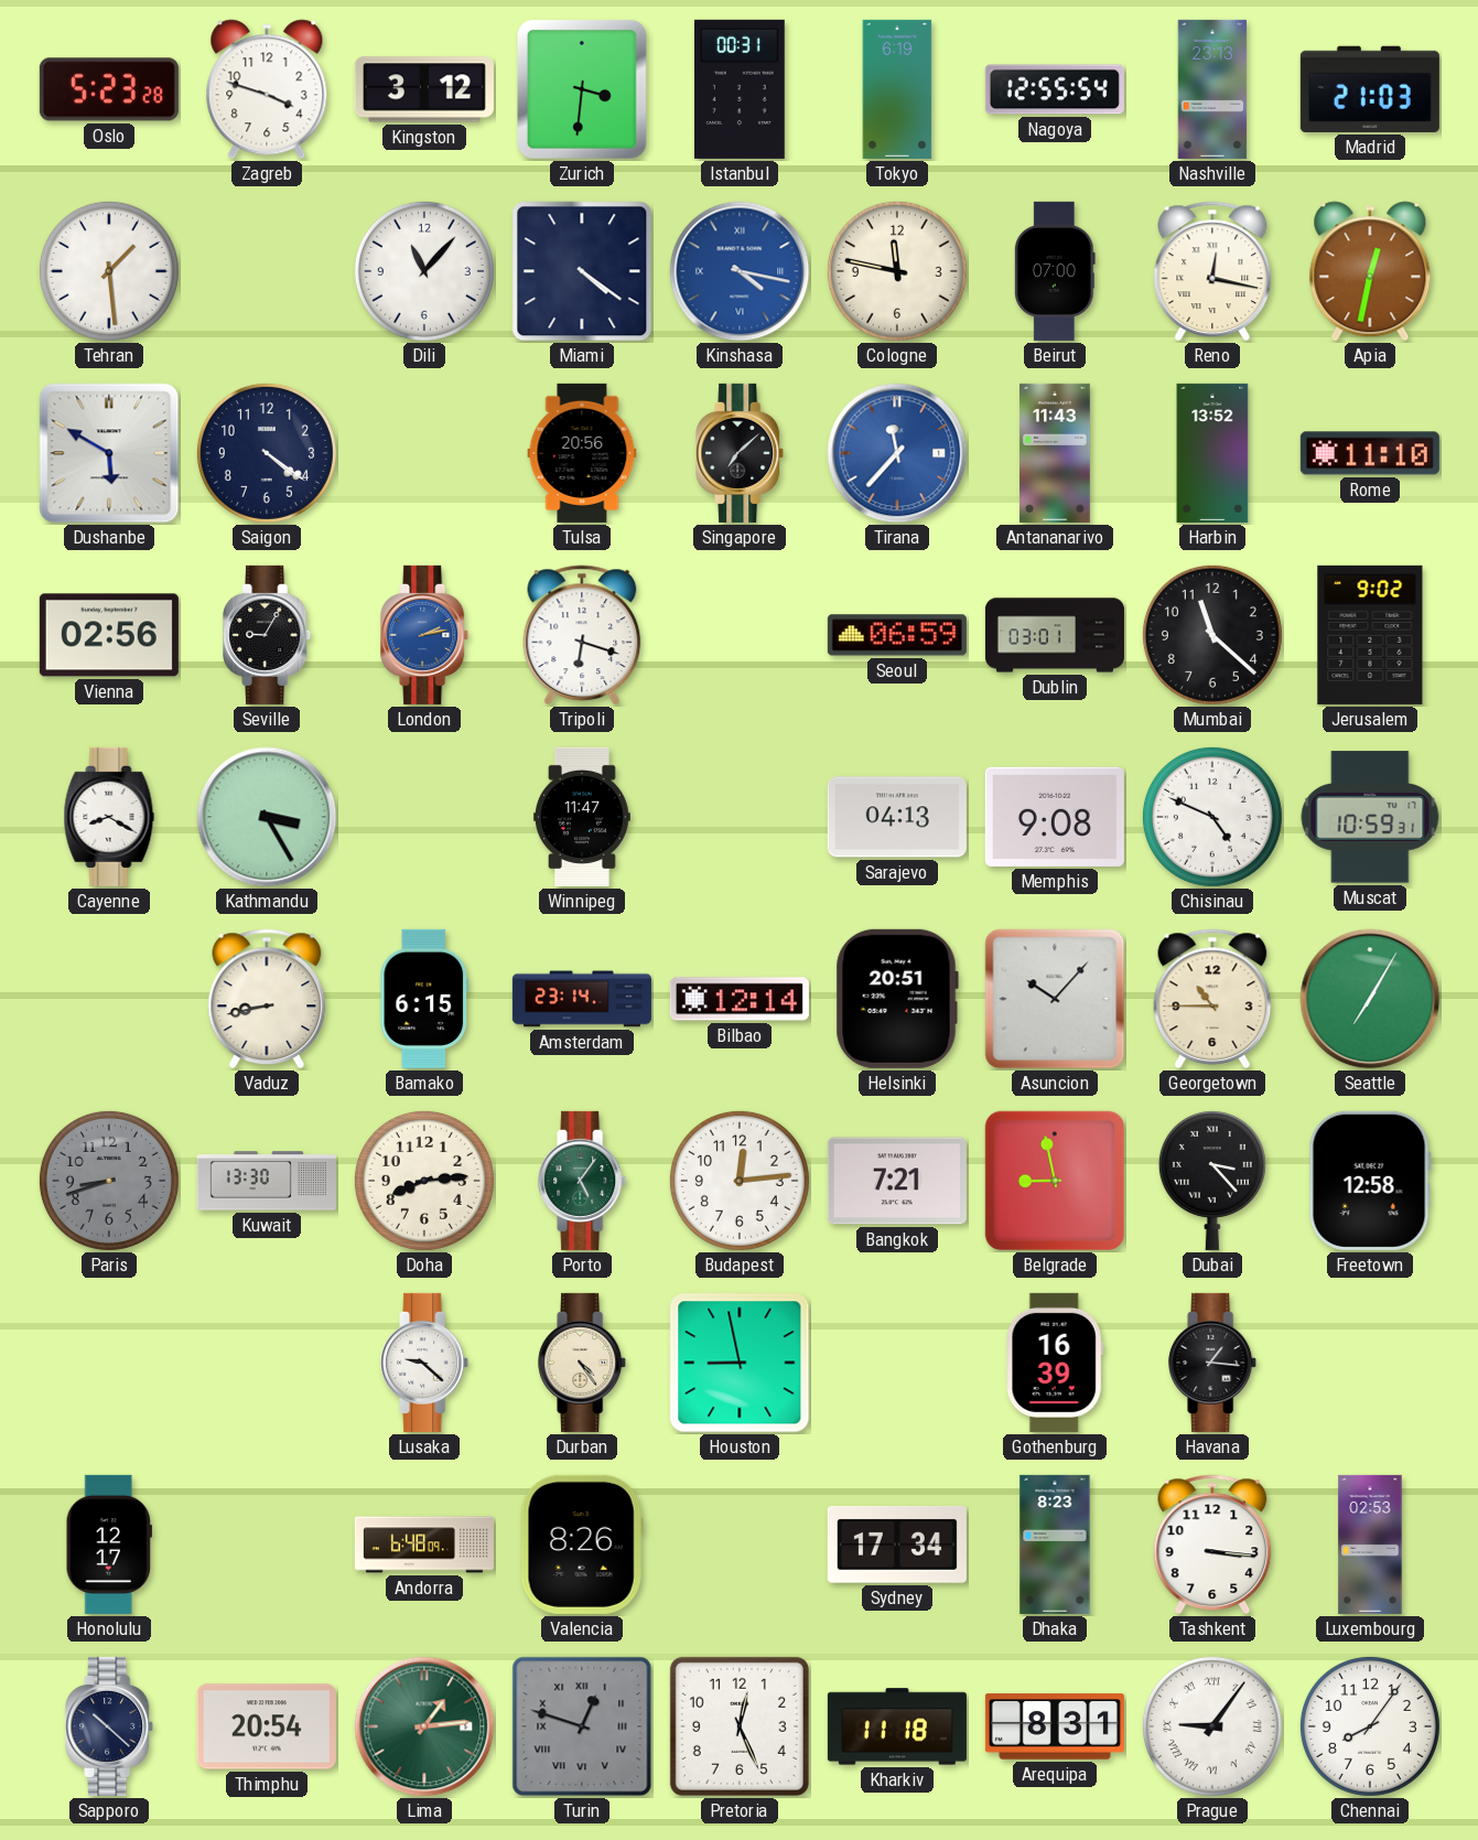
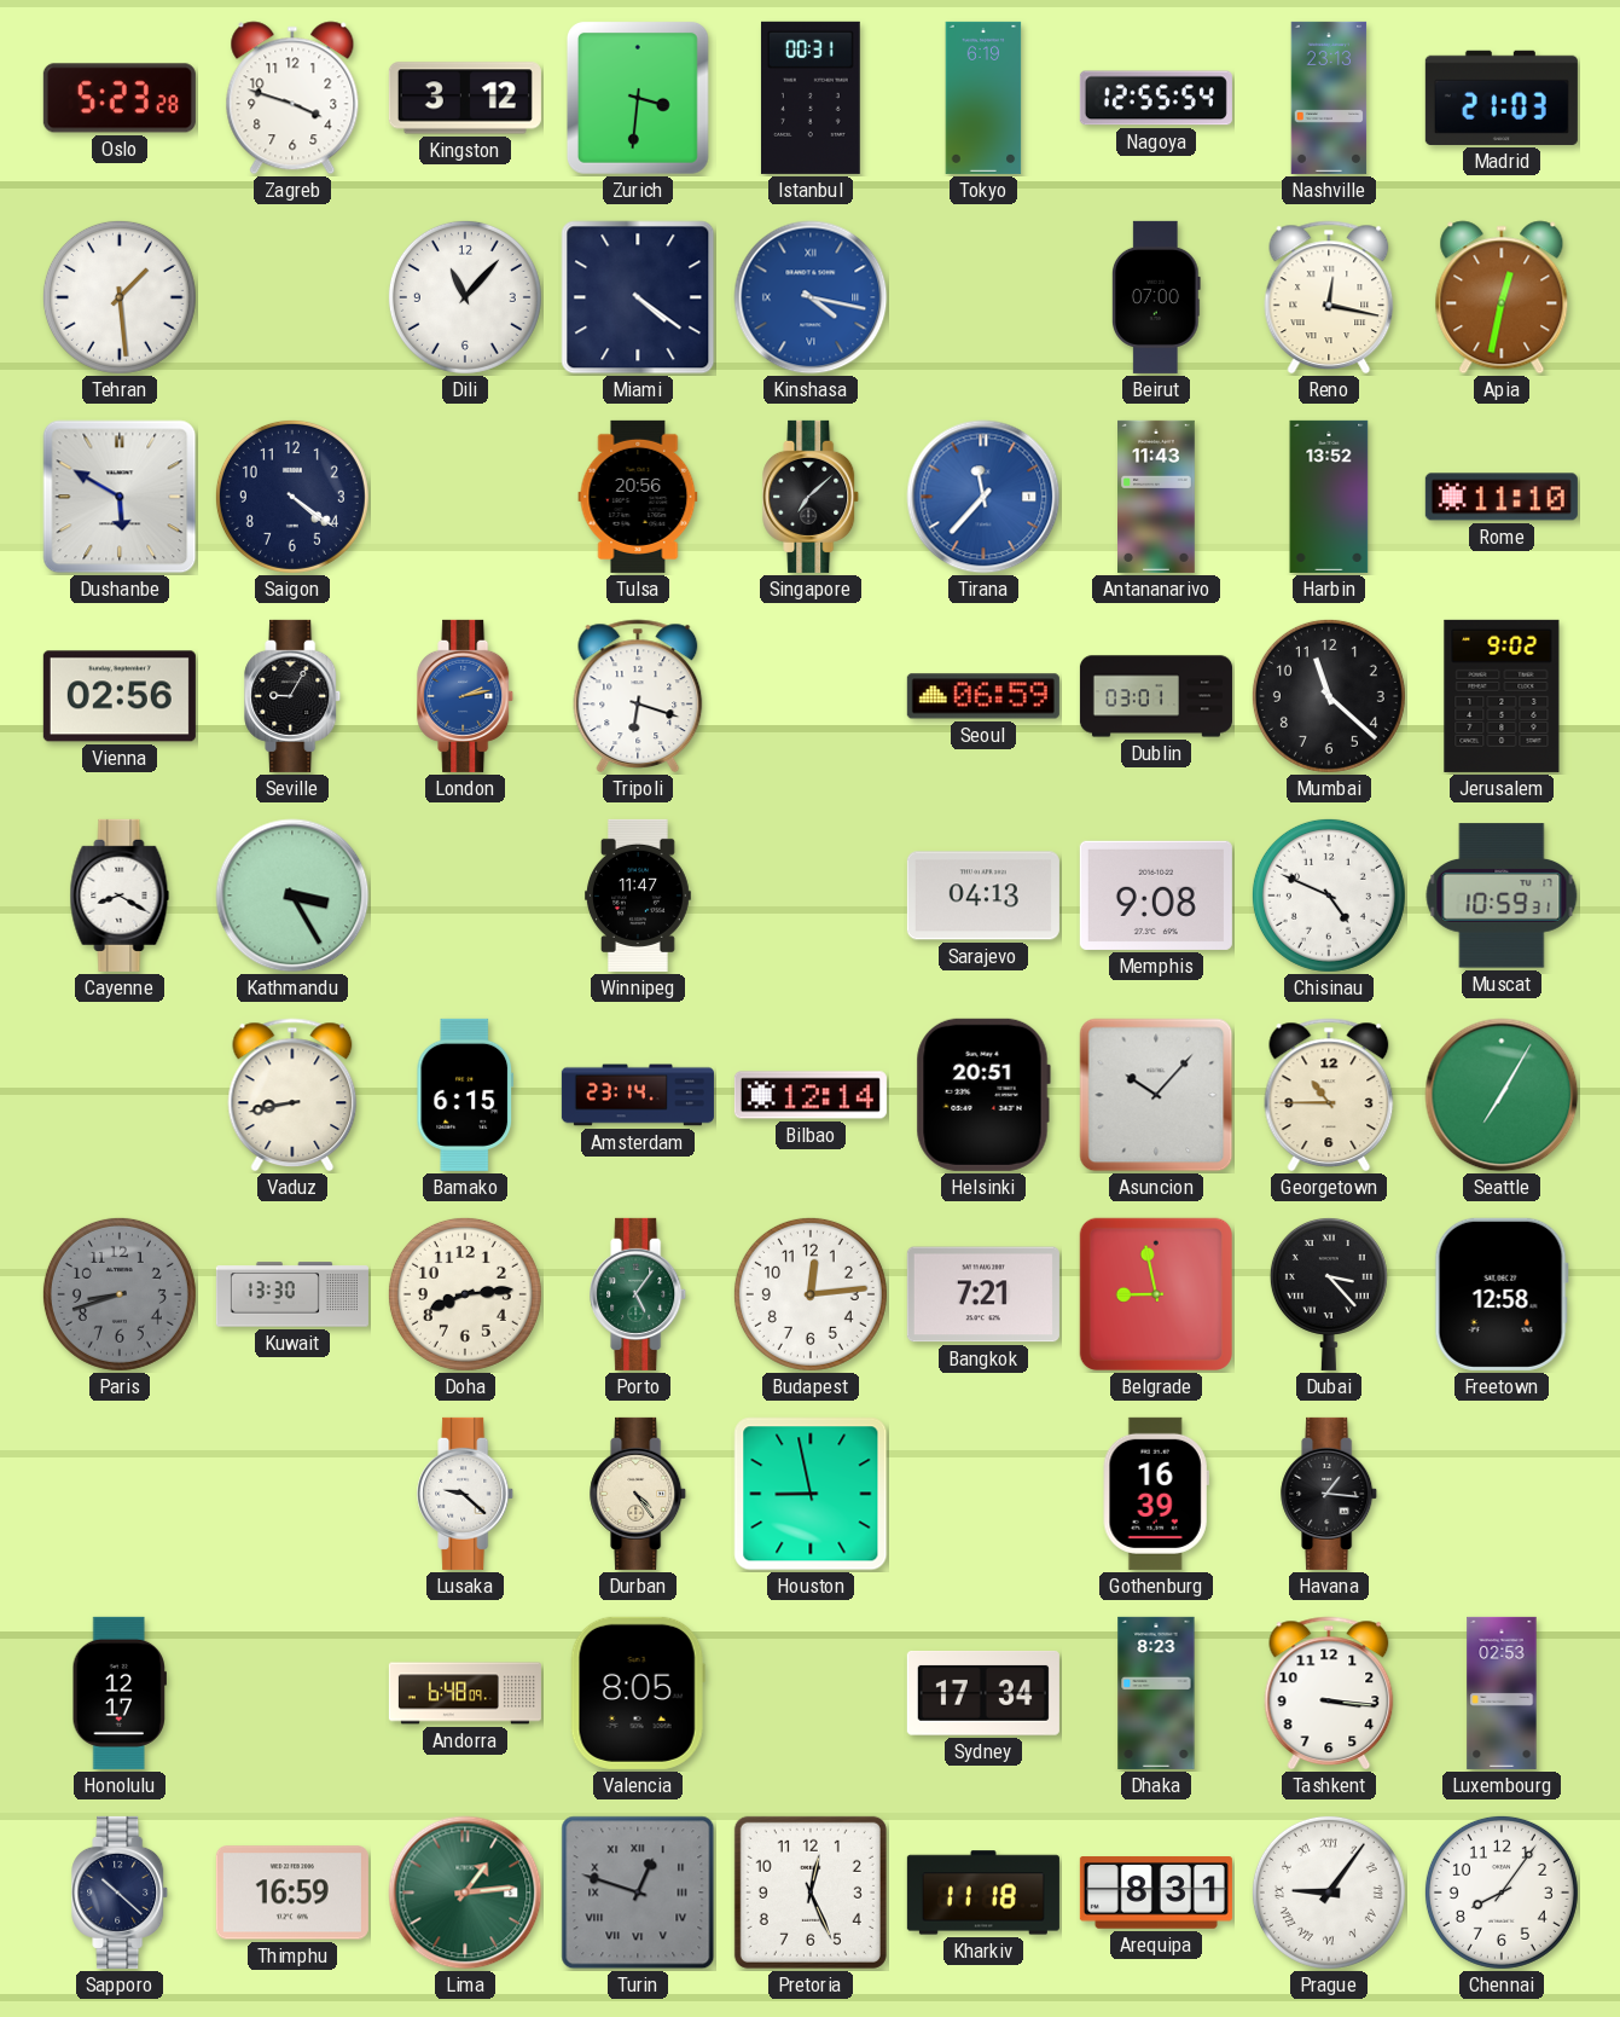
Cologne: 11:47 -> none
Valencia: 8:26 -> 8:05
Thimphu: 20:54 -> 16:59
